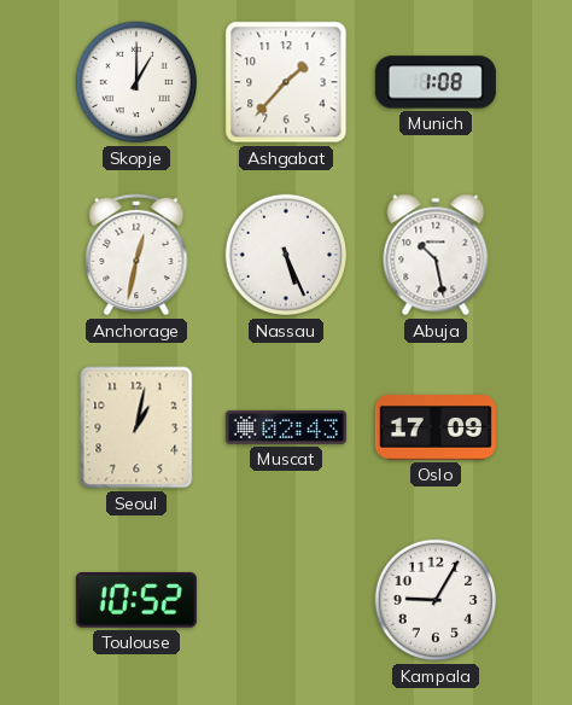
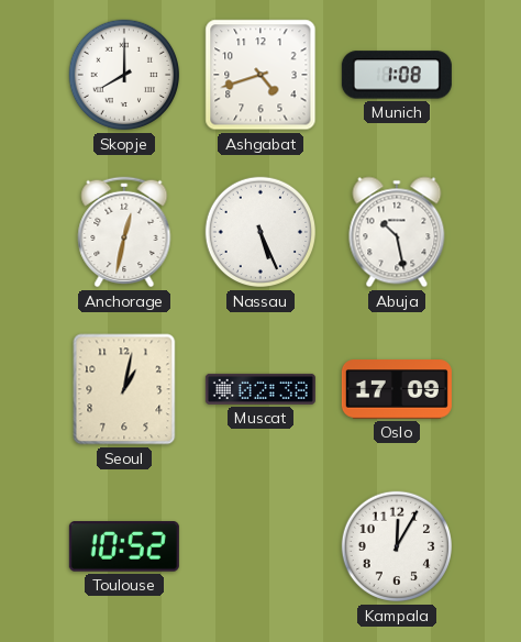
Skopje: 1:00 -> 8:00
Ashgabat: 1:37 -> 4:42
Muscat: 02:43 -> 02:38
Kampala: 9:05 -> 12:05
